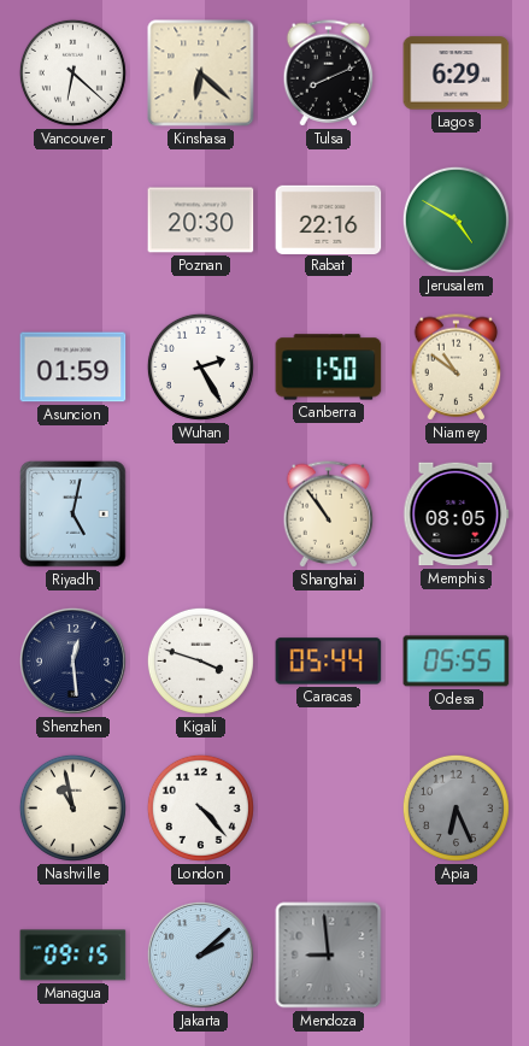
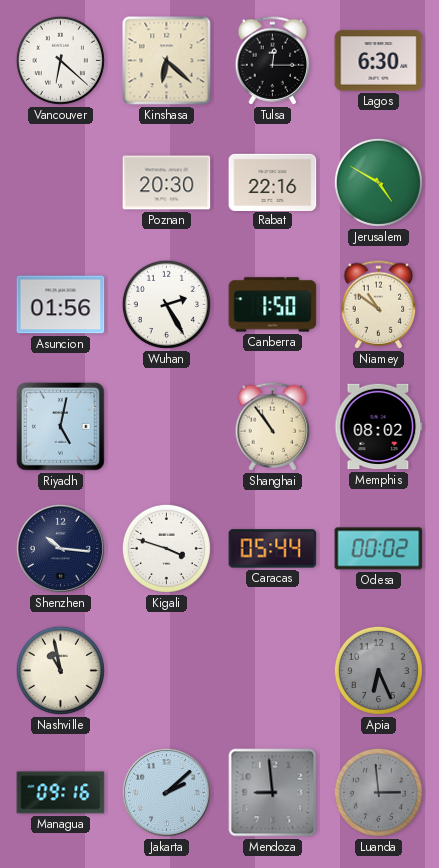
Tulsa: 8:11 -> 12:15
Lagos: 6:29 -> 6:30
Asuncion: 01:59 -> 01:56
Memphis: 08:05 -> 08:02
Shenzhen: 12:29 -> 10:16
Odesa: 05:55 -> 00:02
London: 4:23 -> none
Managua: 09:15 -> 09:16
Luanda: none -> 2:59
